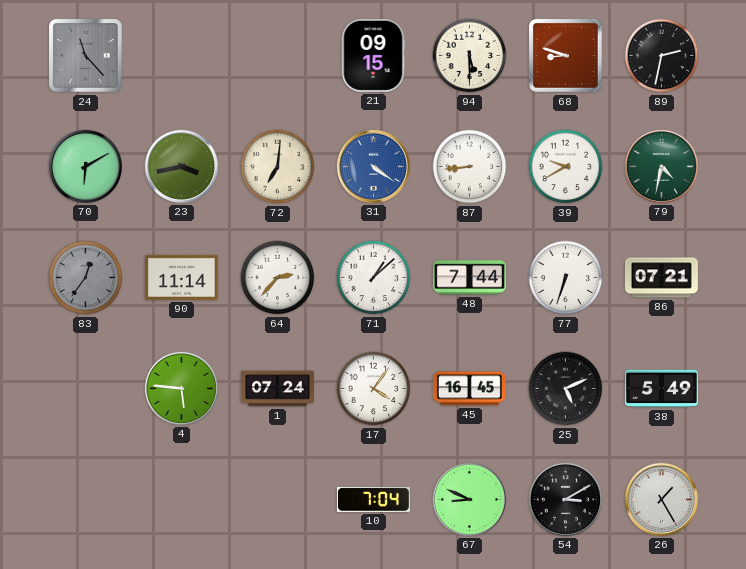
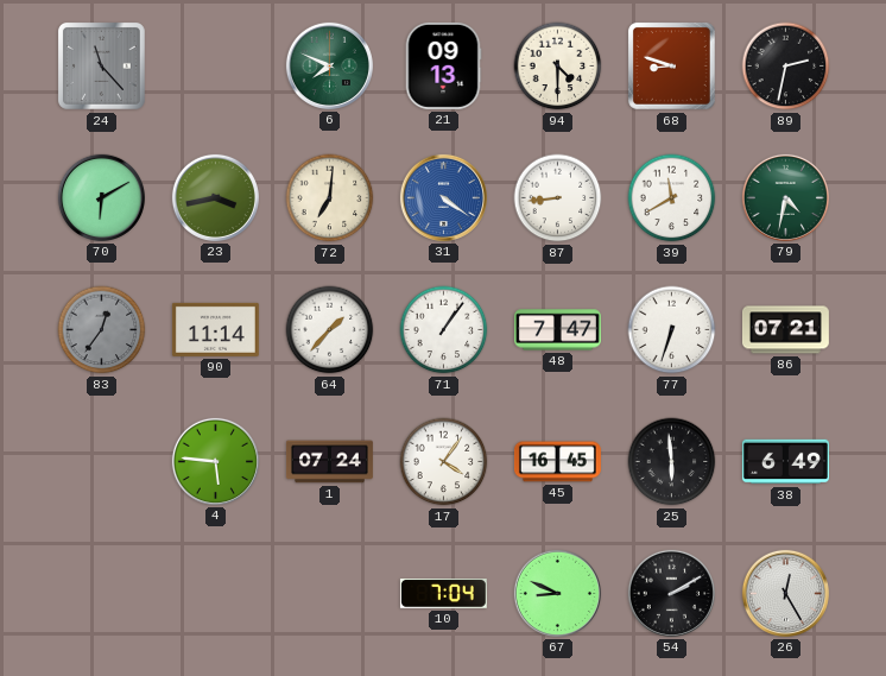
6: none -> 7:49
21: 09:15 -> 09:13
94: 5:30 -> 4:30
39: 9:40 -> 11:40
64: 2:37 -> 1:37
71: 1:08 -> 1:06
48: 7:44 -> 7:47
25: 5:11 -> 5:59
38: 5:49 -> 6:49
54: 3:10 -> 2:10
26: 1:25 -> 12:25
